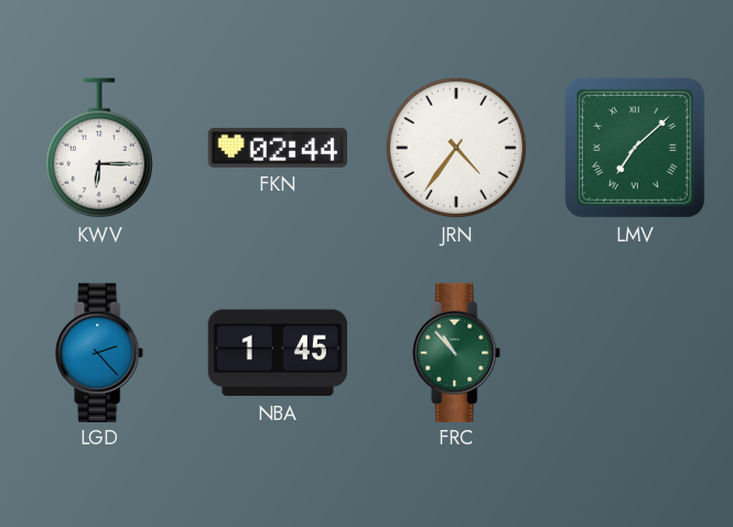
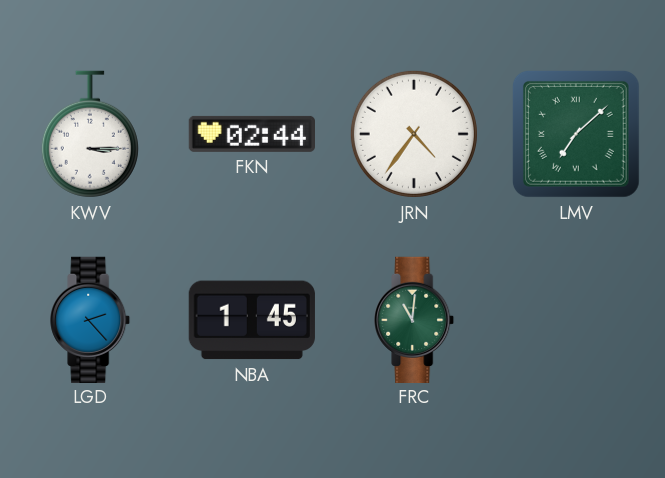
KWV: 6:15 -> 3:15
FRC: 10:53 -> 11:01
